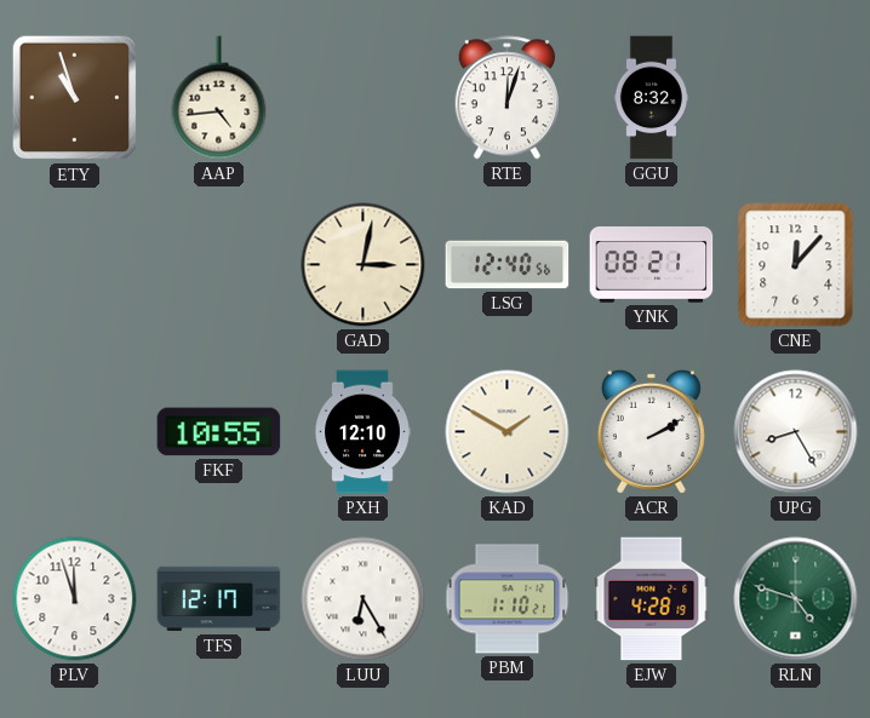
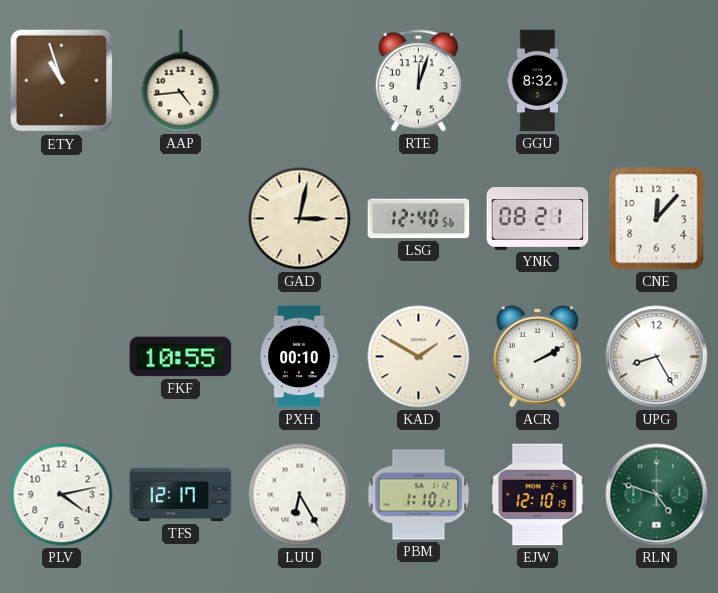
PXH: 12:10 -> 00:10
PLV: 11:57 -> 4:13
EJW: 4:28 -> 12:10
